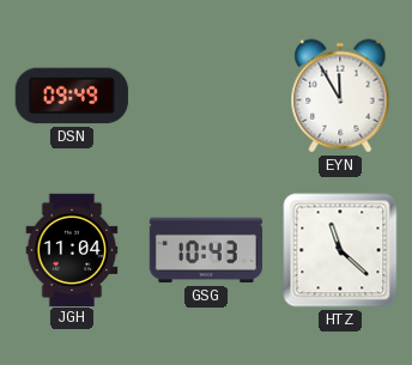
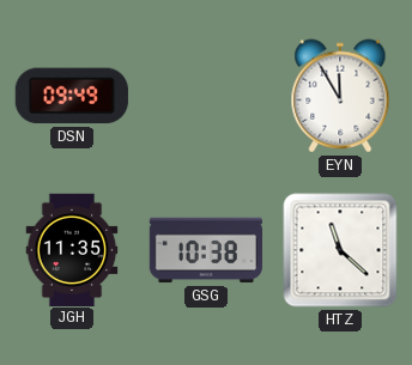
JGH: 11:04 -> 11:35
GSG: 10:43 -> 10:38
